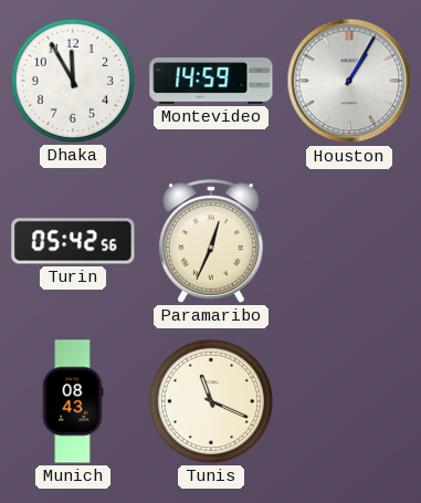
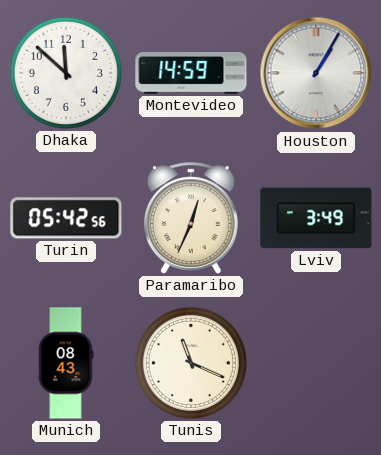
Dhaka: 11:55 -> 11:52
Lviv: none -> 3:49
